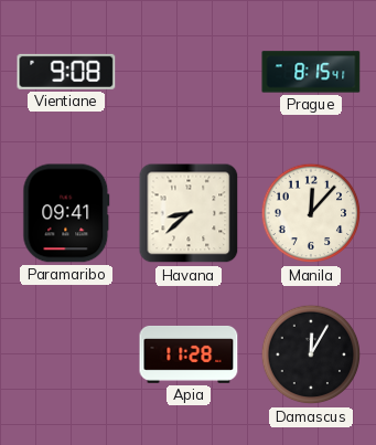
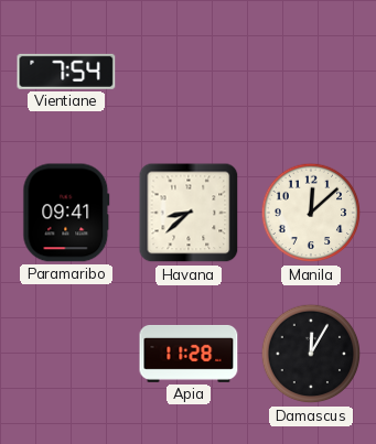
Vientiane: 9:08 -> 7:54
Prague: 8:15 -> none
Manila: 12:07 -> 12:08
